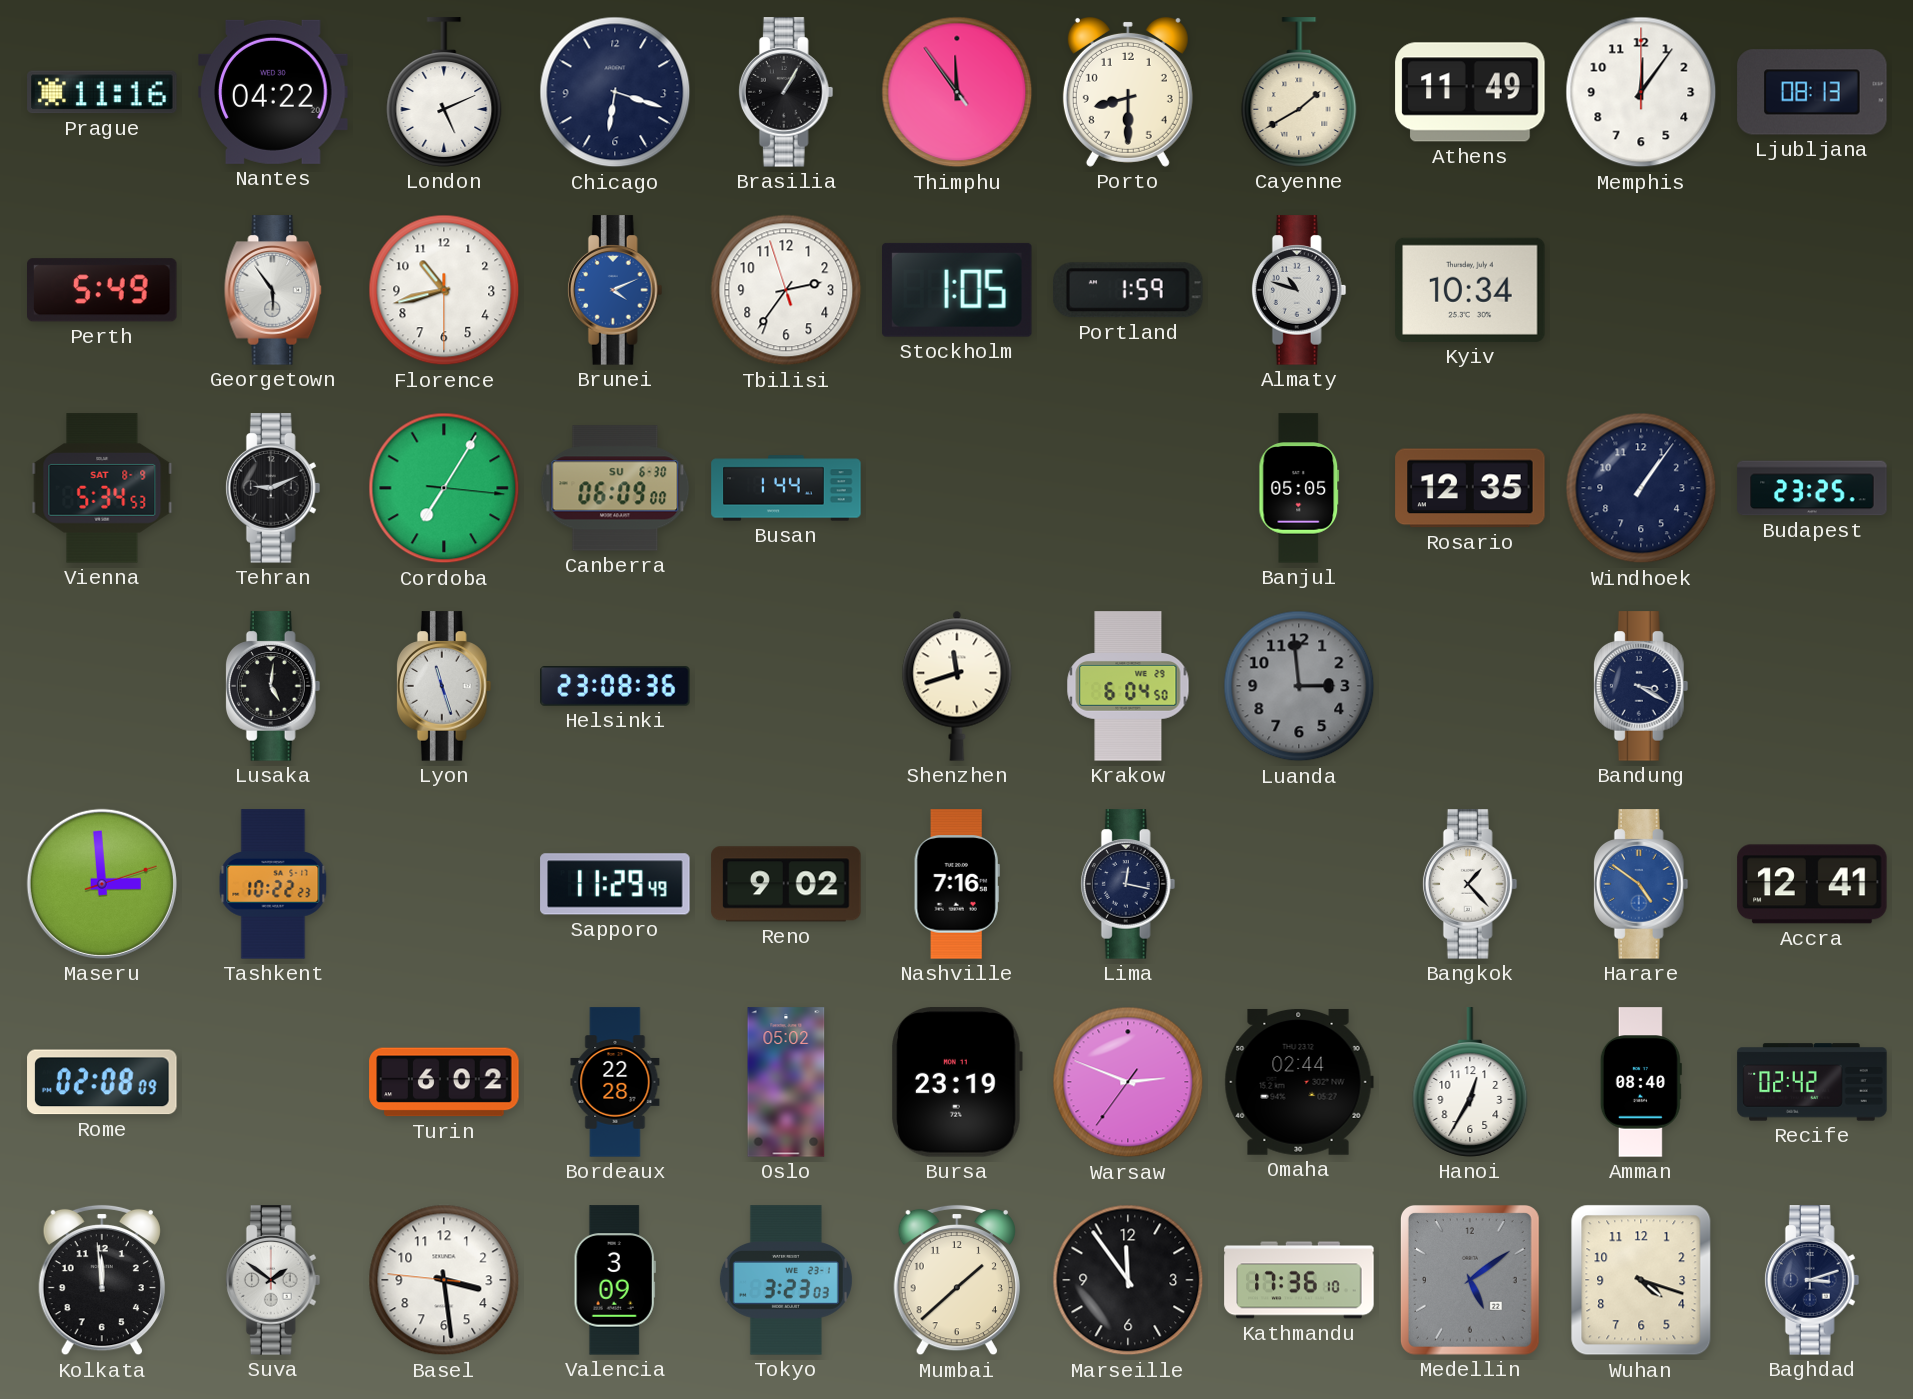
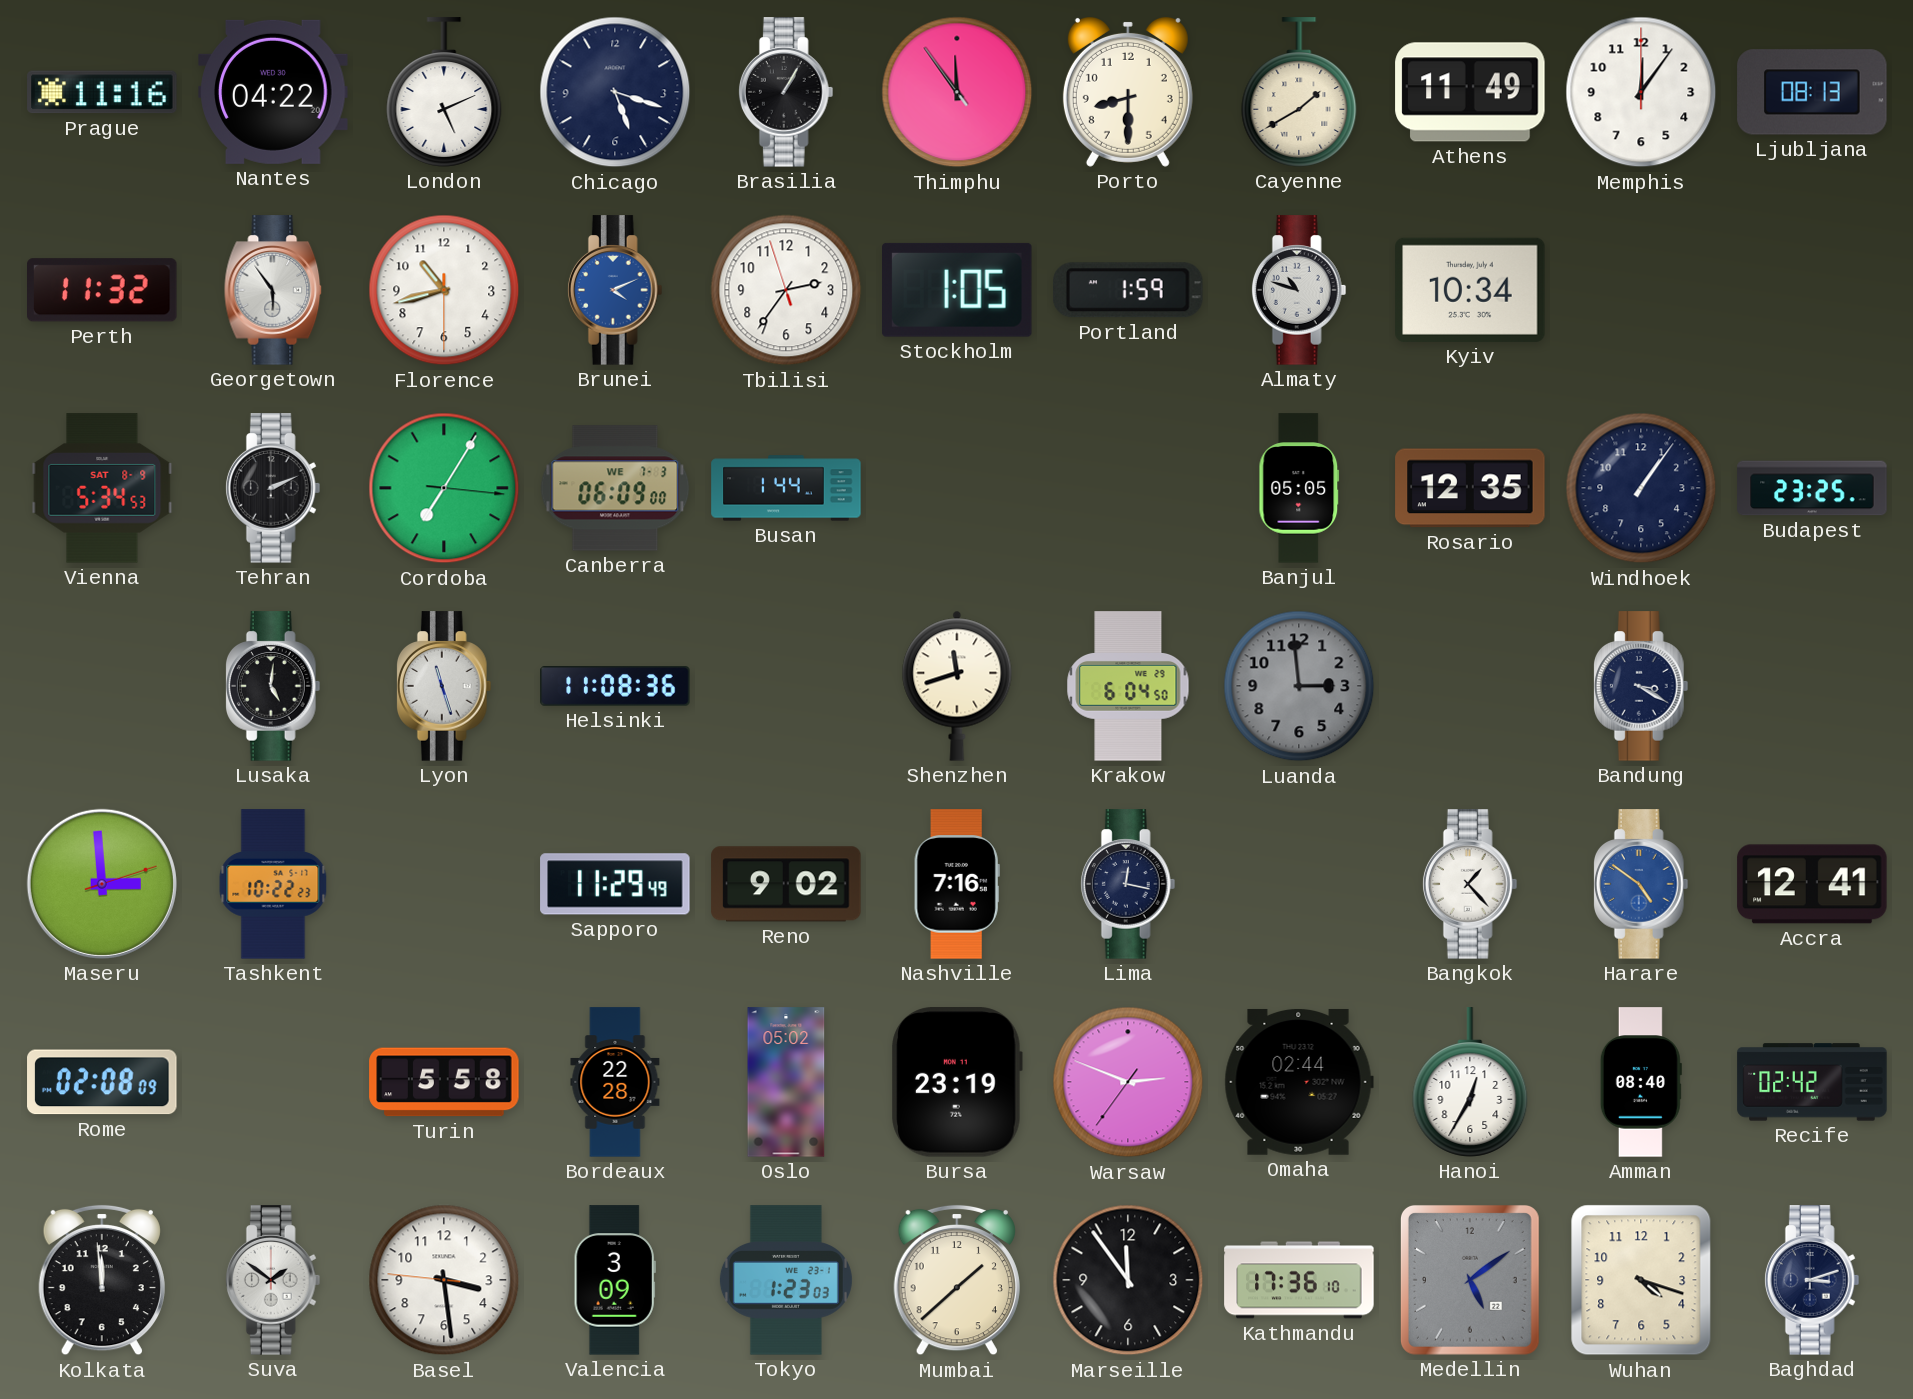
Chicago: 6:18 -> 5:18
Perth: 5:49 -> 11:32
Tehran: 9:11 -> 2:11
Canberra date: SU 6-30 -> WE 7-3
Helsinki: 23:08 -> 11:08
Turin: 6:02 -> 5:58
Tokyo: 3:23 -> 1:23
